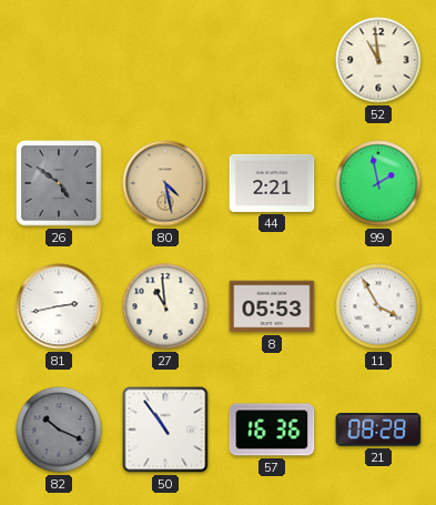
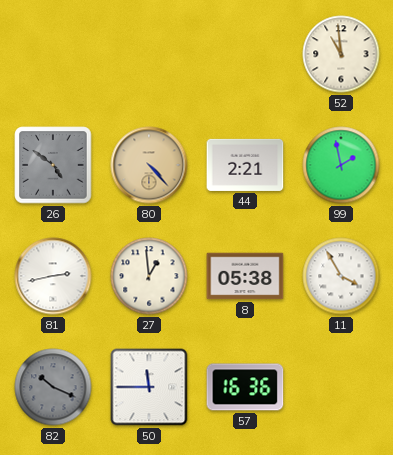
80: 4:28 -> 4:23
27: 10:59 -> 12:59
8: 05:53 -> 05:38
50: 10:54 -> 11:45
21: 08:28 -> none
